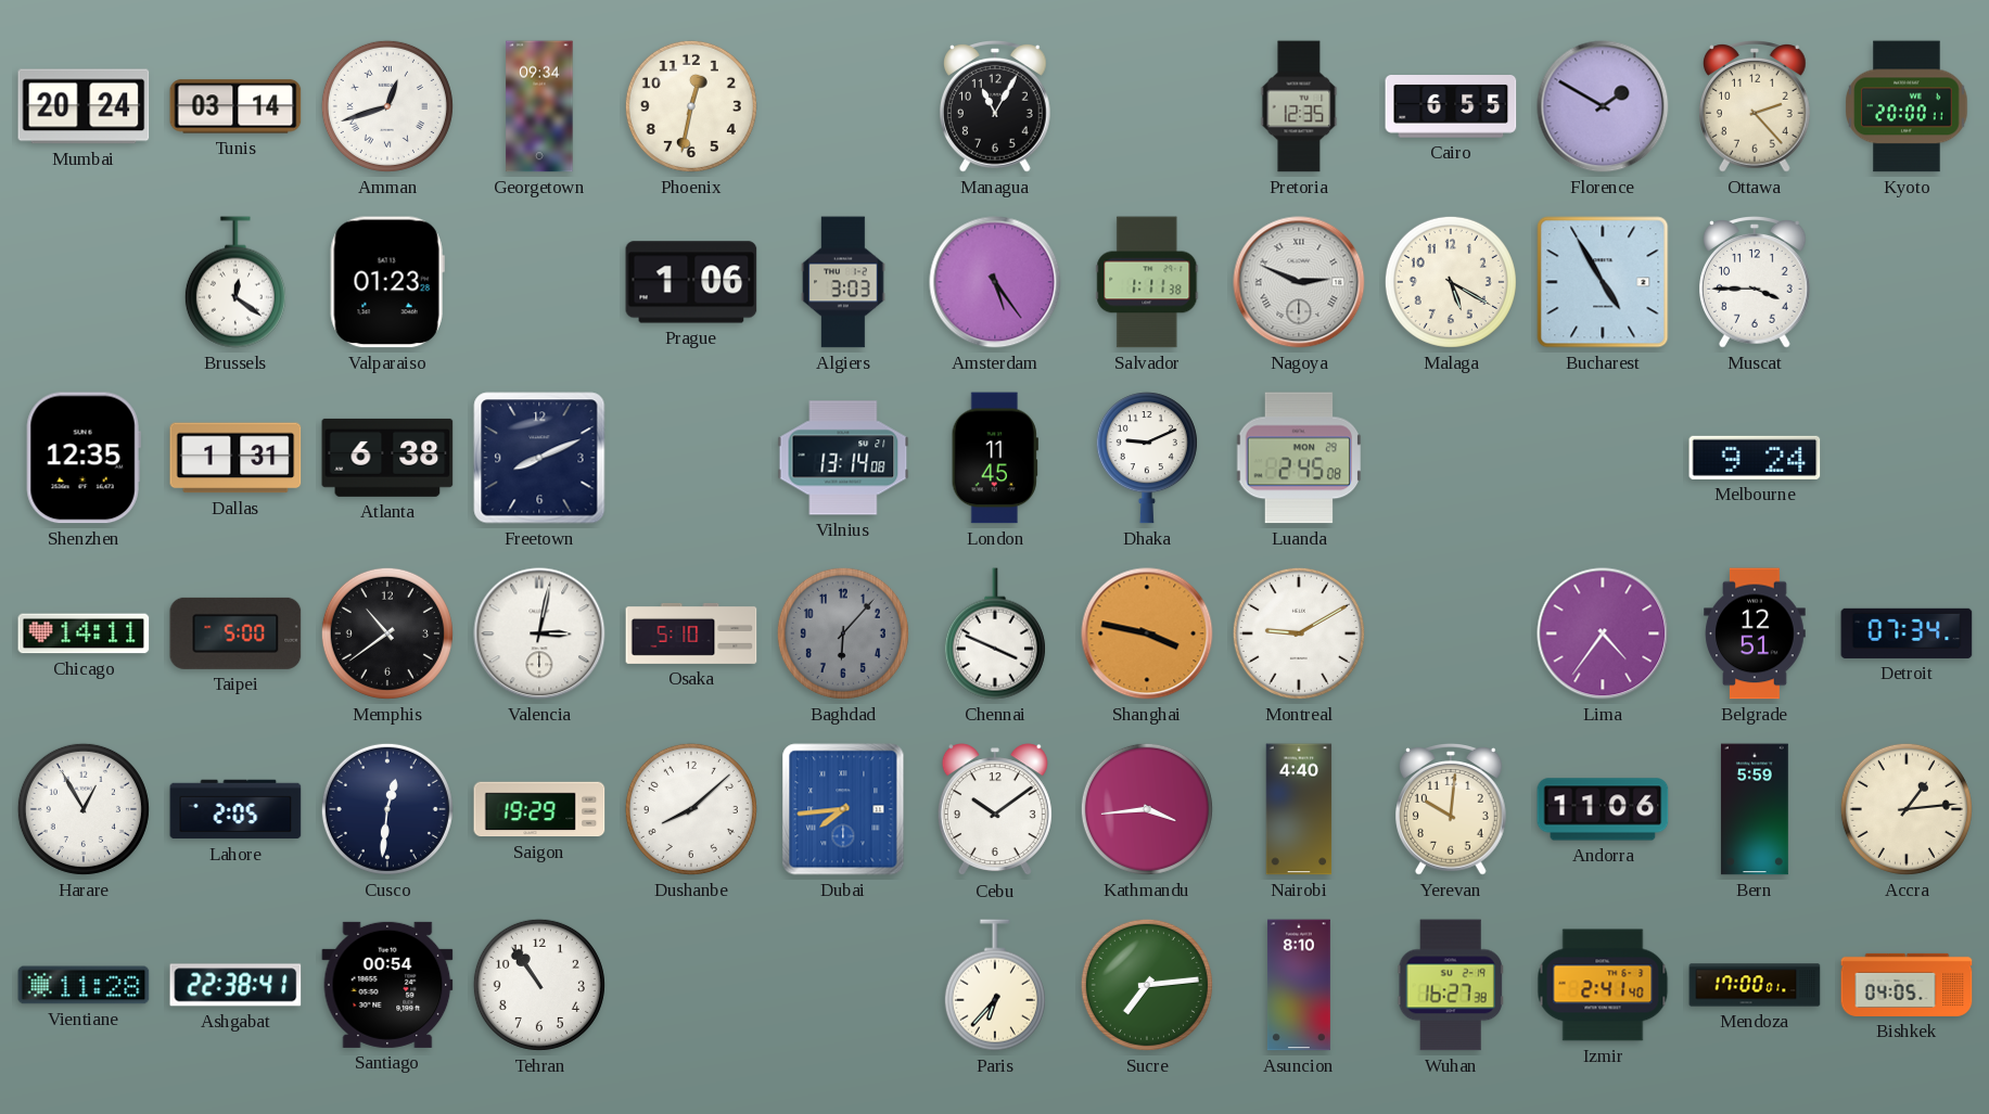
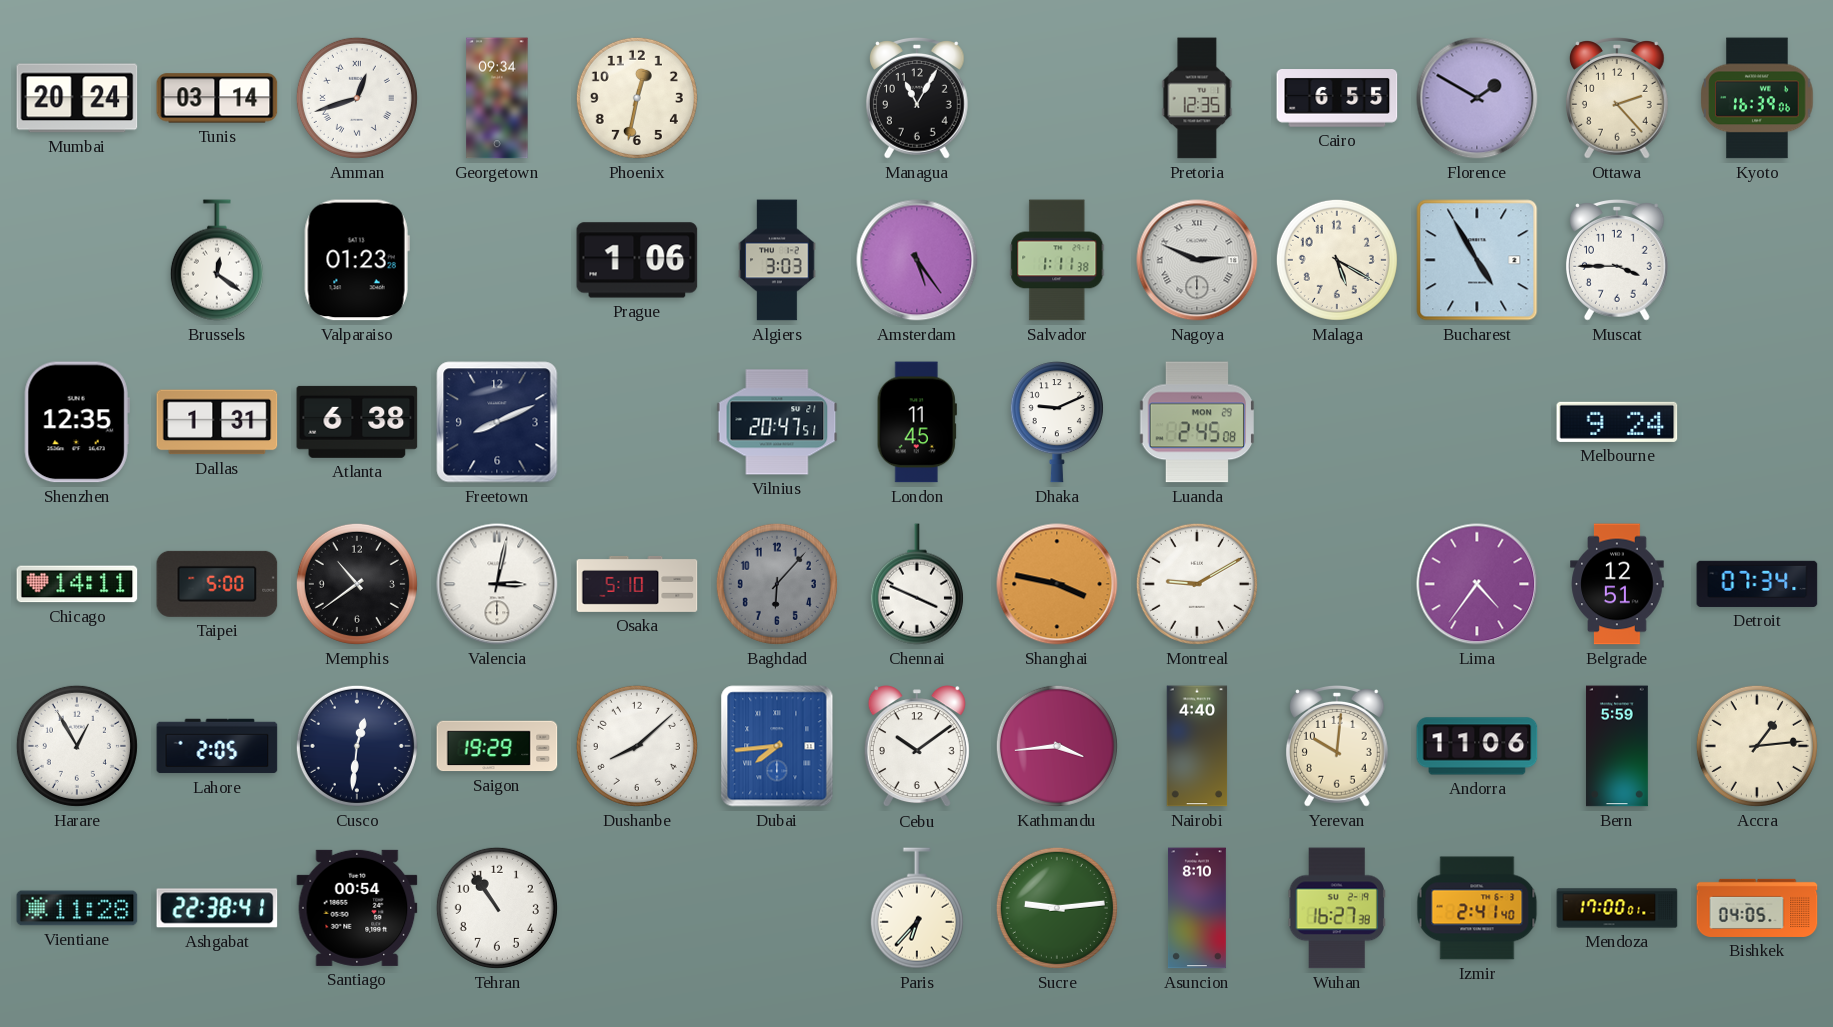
Kyoto: 20:00 -> 16:39
Vilnius: 13:14 -> 20:47
Sucre: 7:14 -> 9:14
